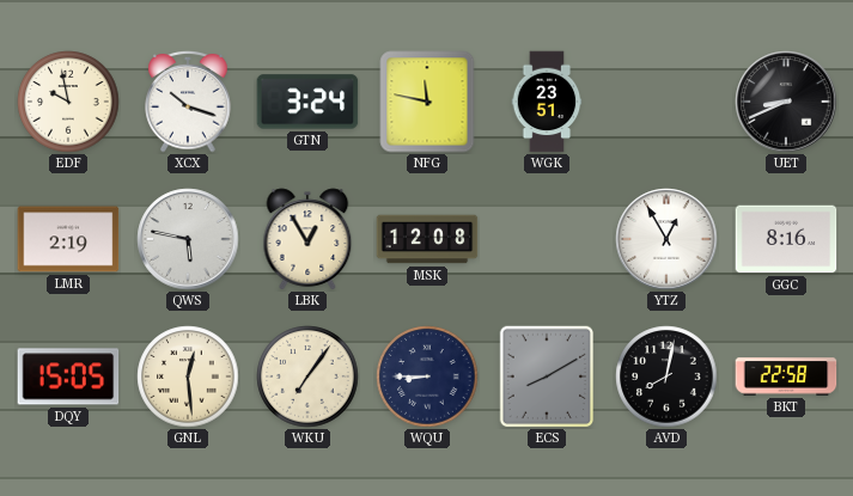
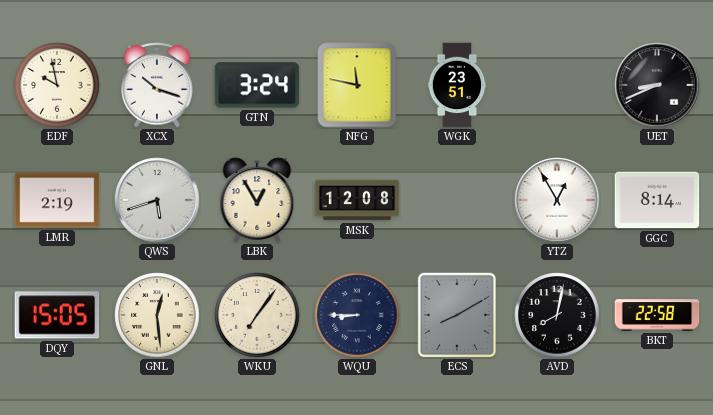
QWS: 5:47 -> 5:42
GGC: 8:16 -> 8:14
